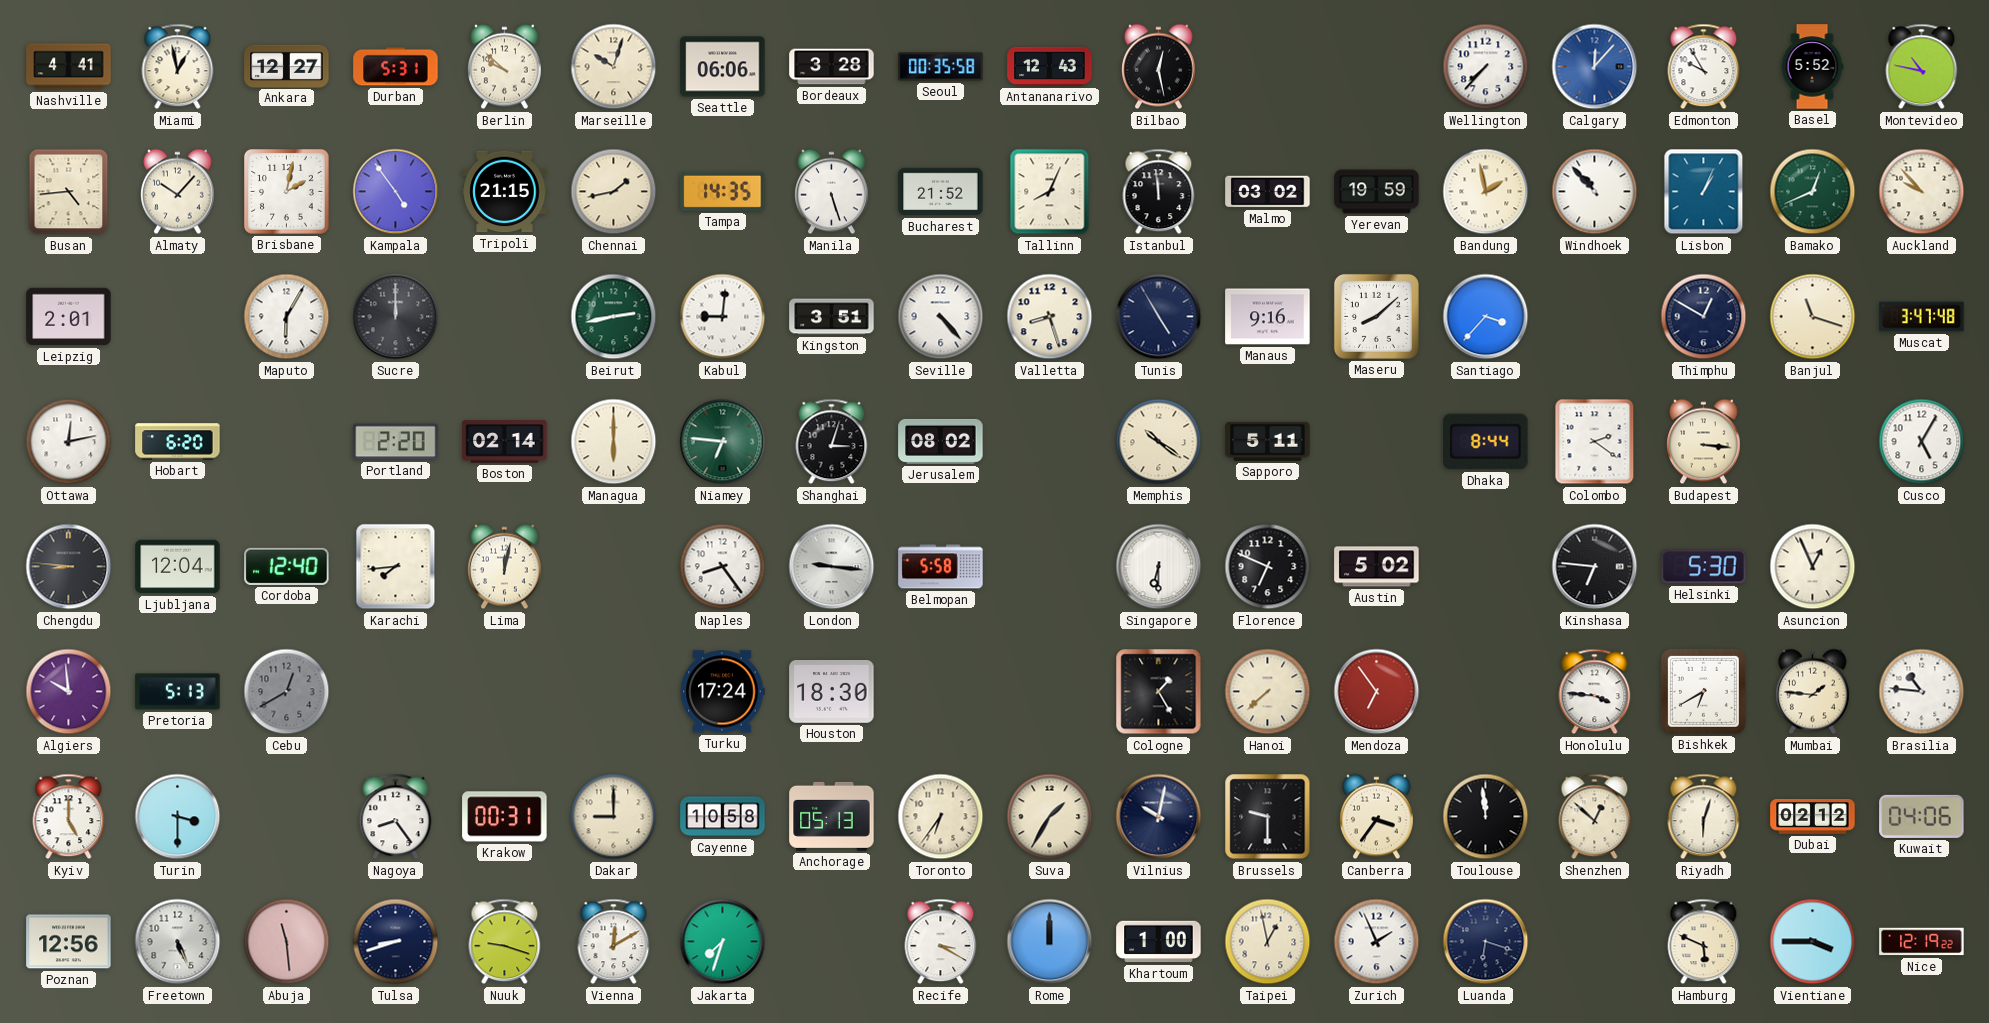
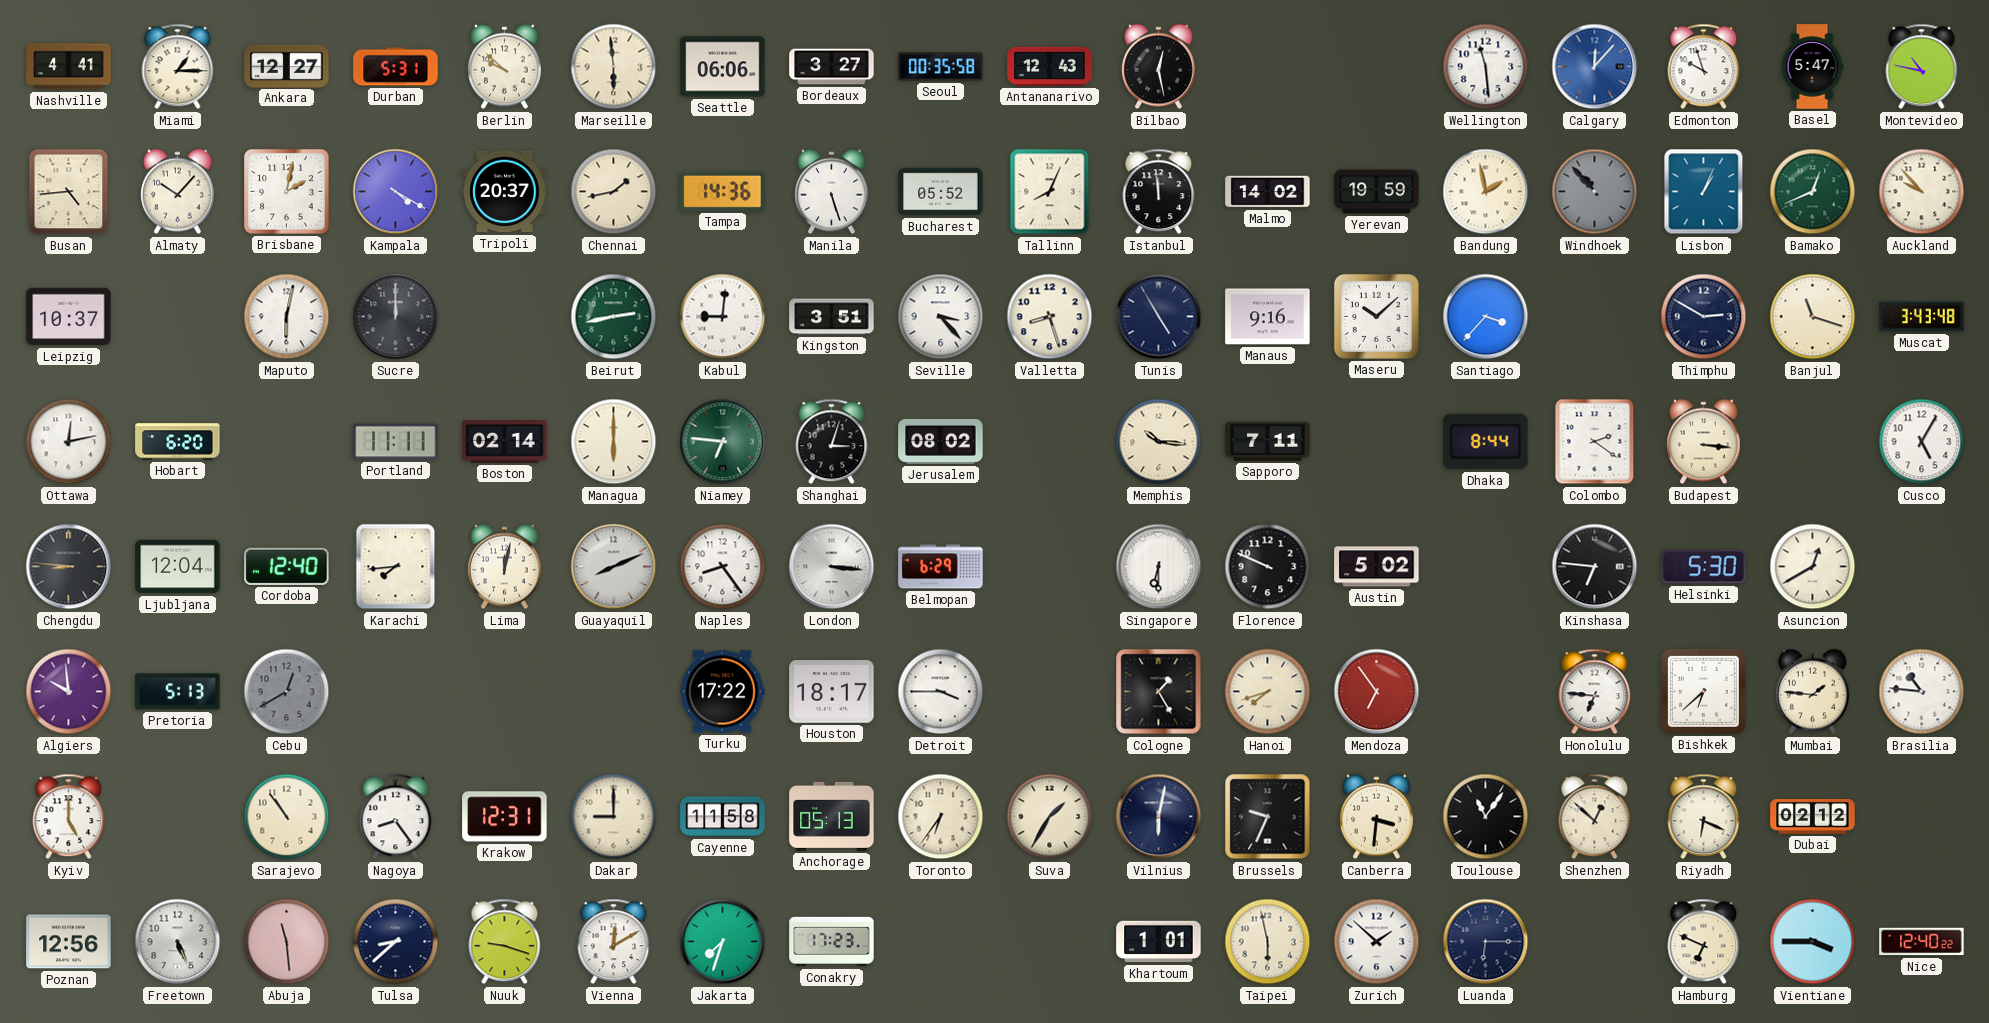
Miami: 12:58 -> 1:15
Marseille: 10:03 -> 5:59
Bordeaux: 3:28 -> 3:27
Wellington: 7:37 -> 11:29
Edmonton: 9:55 -> 9:57
Basel: 5:52 -> 5:47
Kampala: 4:54 -> 4:20
Tripoli: 21:15 -> 20:37
Tampa: 14:35 -> 14:36
Bucharest: 21:52 -> 05:52
Malmo: 03:02 -> 14:02
Windhoek dial: white -> grey
Leipzig: 2:01 -> 10:37
Maputo: 6:05 -> 6:02
Seville: 4:23 -> 3:23
Maseru: 8:08 -> 10:08
Thimphu: 12:50 -> 2:50
Muscat: 3:47 -> 3:43
Portland: 2:20 -> 11:11
Memphis: 10:21 -> 10:16
Sapporo: 5:11 -> 7:11
Guayaquil: none -> 8:11
London: 9:16 -> 3:16
Belmopan: 5:58 -> 6:29
Florence: 6:49 -> 9:49
Asuncion: 12:56 -> 12:40
Turku: 17:24 -> 17:22
Houston: 18:30 -> 18:17
Detroit: none -> 3:45
Hanoi: 7:38 -> 7:42
Honolulu: 3:46 -> 6:46
Bishkek: 6:40 -> 6:38
Turin: 3:30 -> none
Sarajevo: none -> 10:54
Krakow: 00:31 -> 12:31
Cayenne: 10:58 -> 11:58
Vilnius: 10:02 -> 6:02
Brussels: 9:30 -> 9:34
Canberra: 3:36 -> 3:31
Toulouse: 11:59 -> 11:06
Riyadh: 6:03 -> 6:19
Kuwait: 04:06 -> none
Tulsa: 8:42 -> 8:38
Conakry: none -> 17:23
Recife: 3:20 -> none
Rome: 12:00 -> none
Khartoum: 1:00 -> 1:01
Taipei: 12:58 -> 5:58
Zurich: 1:56 -> 1:52
Luanda: 6:18 -> 6:15
Hamburg: 5:49 -> 6:49
Nice: 12:19 -> 12:40
